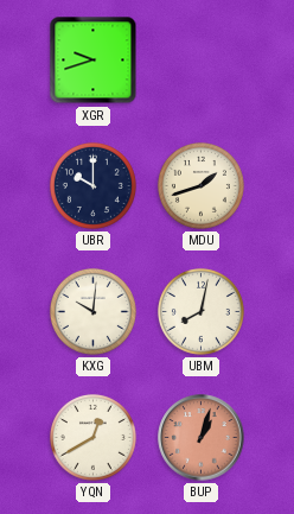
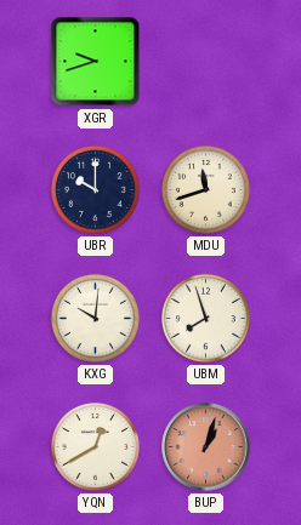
MDU: 1:42 -> 11:42
UBM: 8:02 -> 7:57
